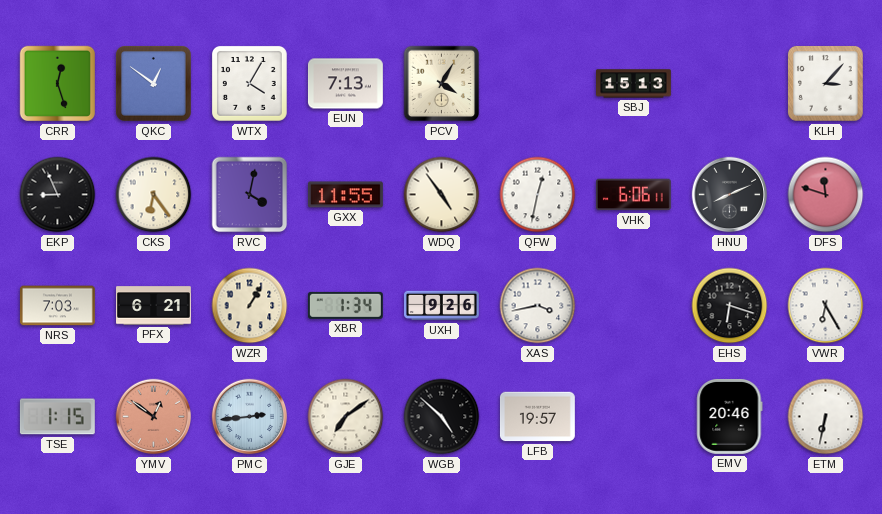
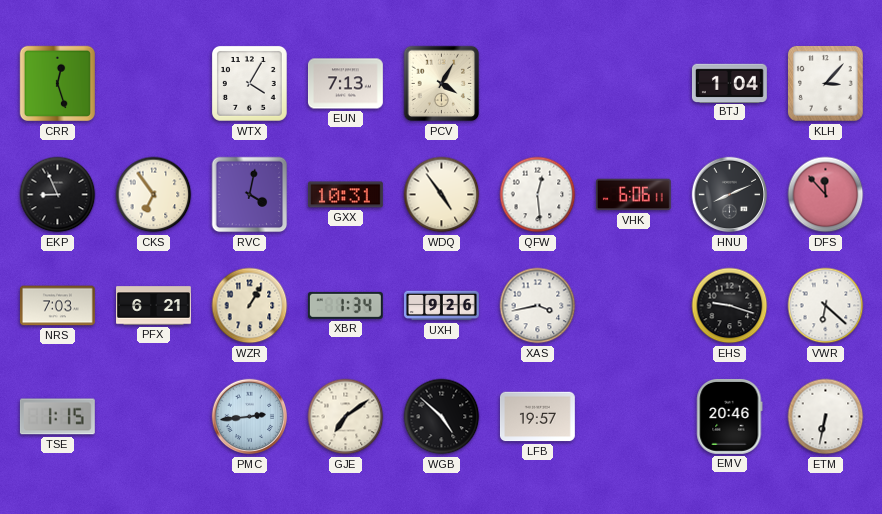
QKC: 12:51 -> none
SBJ: 15:13 -> none
BTJ: none -> 1:04
CKS: 6:24 -> 6:54
GXX: 11:55 -> 10:31
QFW: 12:32 -> 12:29
DFS: 11:48 -> 11:53
EHS: 6:18 -> 9:18
VWR: 6:25 -> 6:22
YMV: 12:51 -> none
